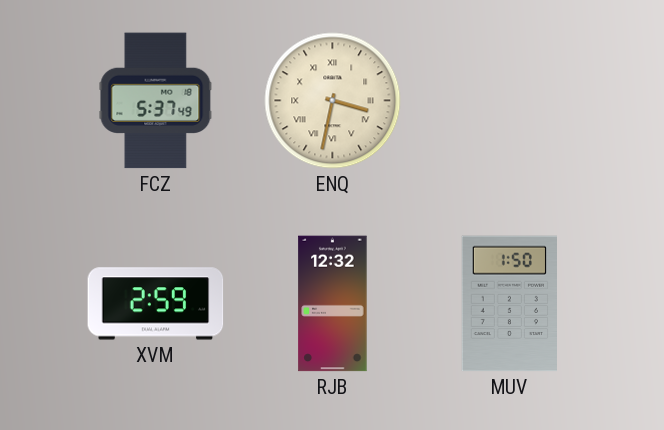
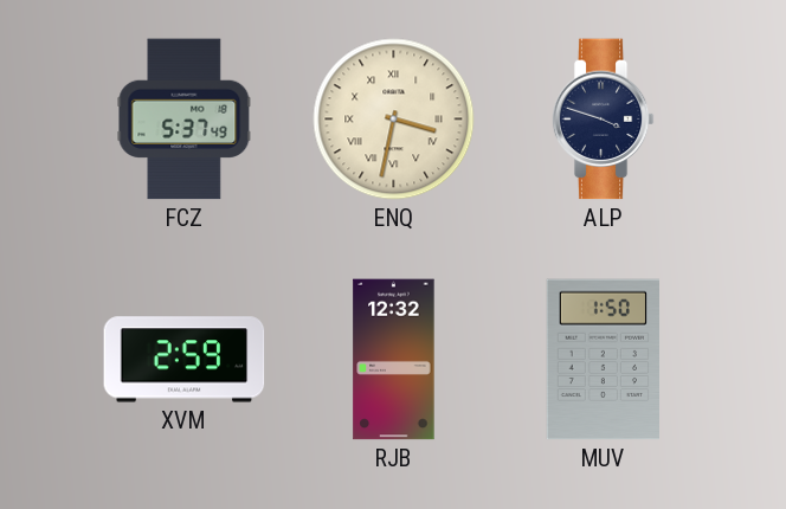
ALP: none -> 3:48
